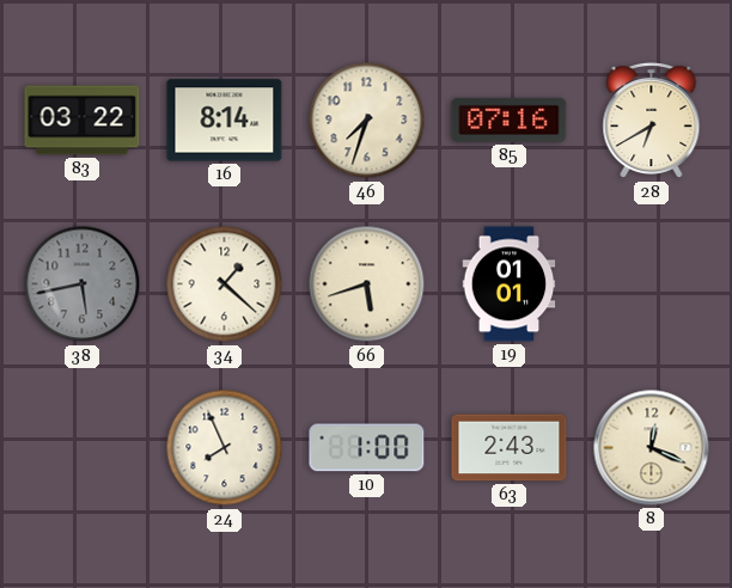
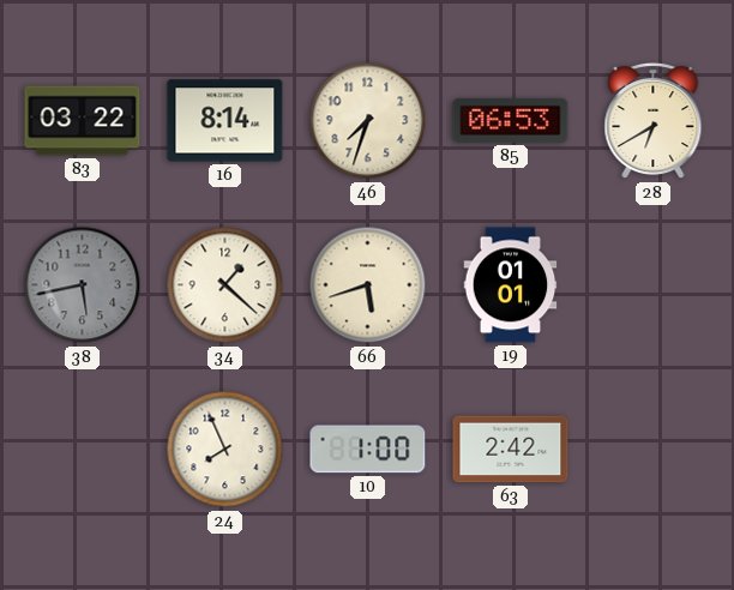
85: 07:16 -> 06:53
63: 2:43 -> 2:42
8: 12:19 -> none
